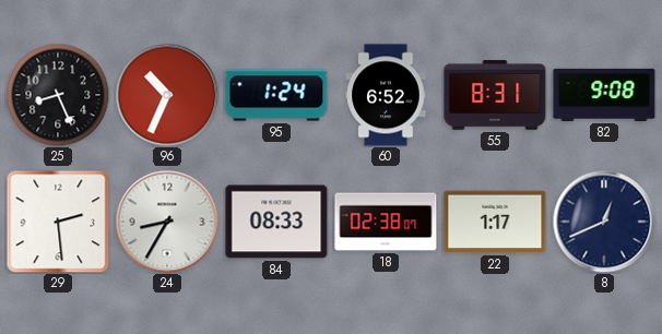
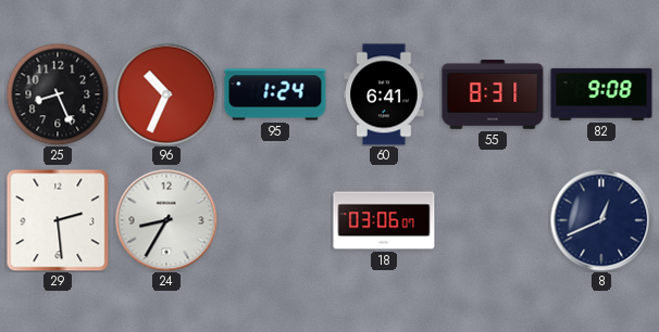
60: 6:52 -> 6:41
84: 08:33 -> none
18: 02:38 -> 03:06
22: 1:17 -> none
